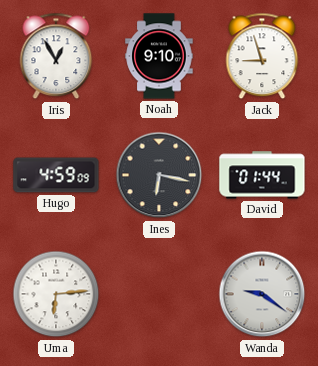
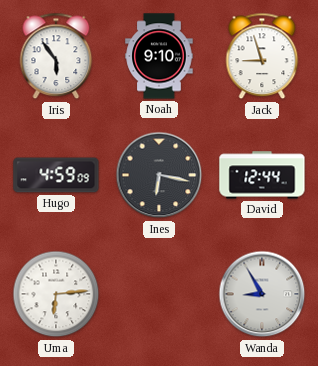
Iris: 12:55 -> 5:54
David: 01:44 -> 12:44
Wanda: 9:21 -> 8:55
